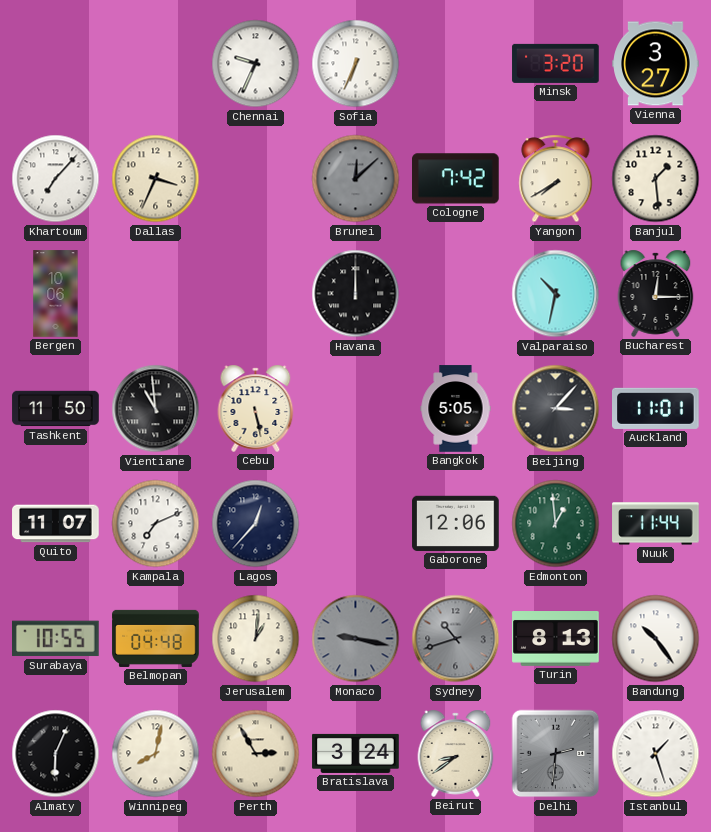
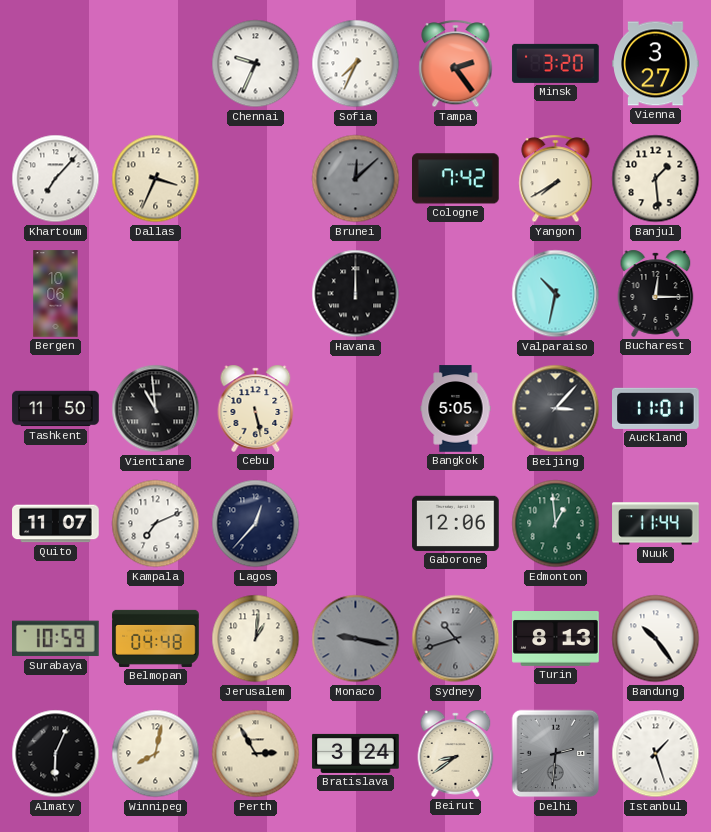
Sofia: 6:34 -> 7:34
Tampa: none -> 2:24
Surabaya: 10:55 -> 10:59
